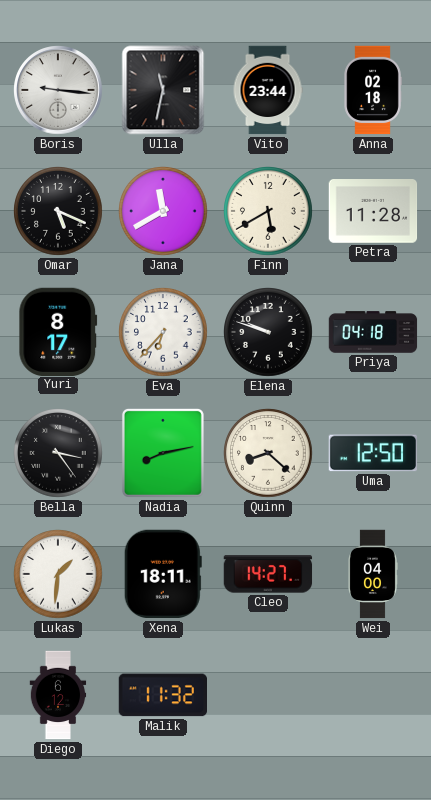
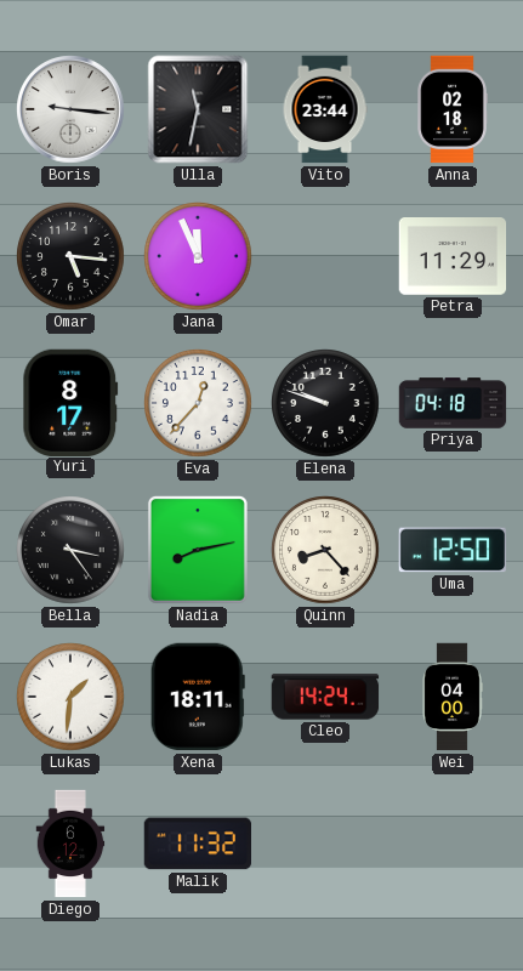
Omar: 5:19 -> 5:16
Jana: 11:40 -> 11:56
Finn: 5:40 -> none
Petra: 11:28 -> 11:29
Eva: 6:37 -> 12:37
Quinn: 8:22 -> 8:23
Cleo: 14:27 -> 14:24
